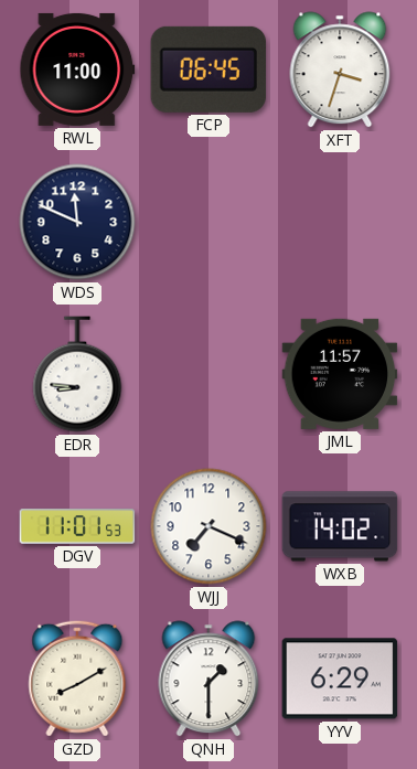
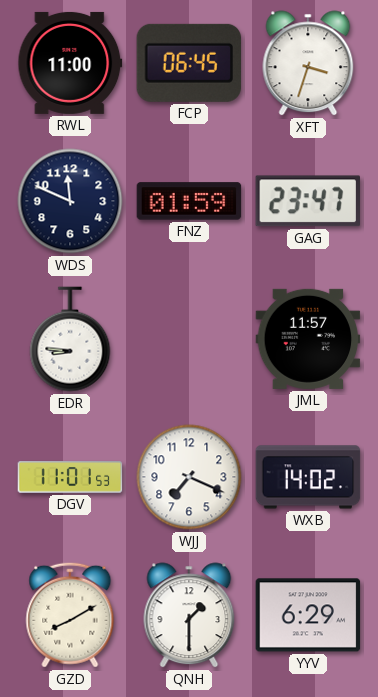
FNZ: none -> 01:59
GAG: none -> 23:47
